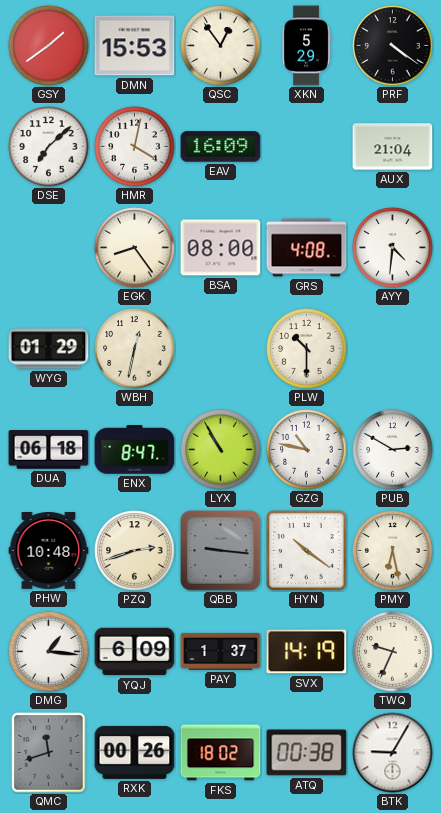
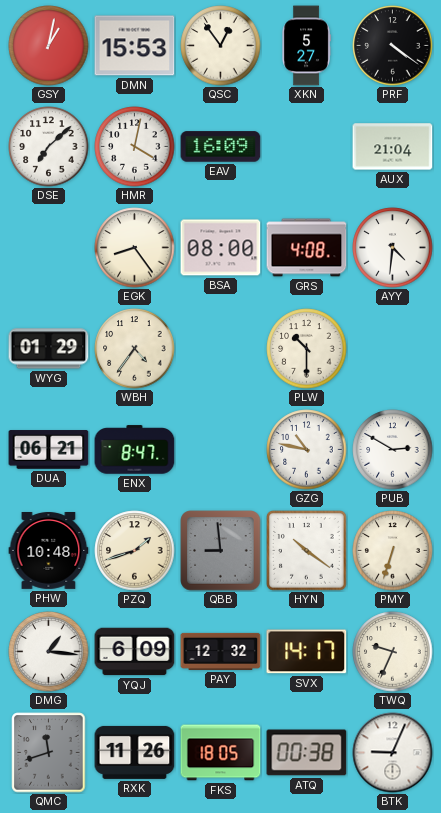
GSY: 1:39 -> 1:02
XKN: 5:29 -> 5:27
WBH: 12:32 -> 4:36
DUA: 06:18 -> 06:21
LYX: 10:55 -> none
PZQ: 2:42 -> 1:42
QBB: 9:16 -> 8:59
PMY: 6:28 -> 6:33
PAY: 1:37 -> 12:32
SVX: 14:19 -> 14:17
RXK: 00:26 -> 11:26
FKS: 18:02 -> 18:05
BTK: 9:05 -> 9:04
